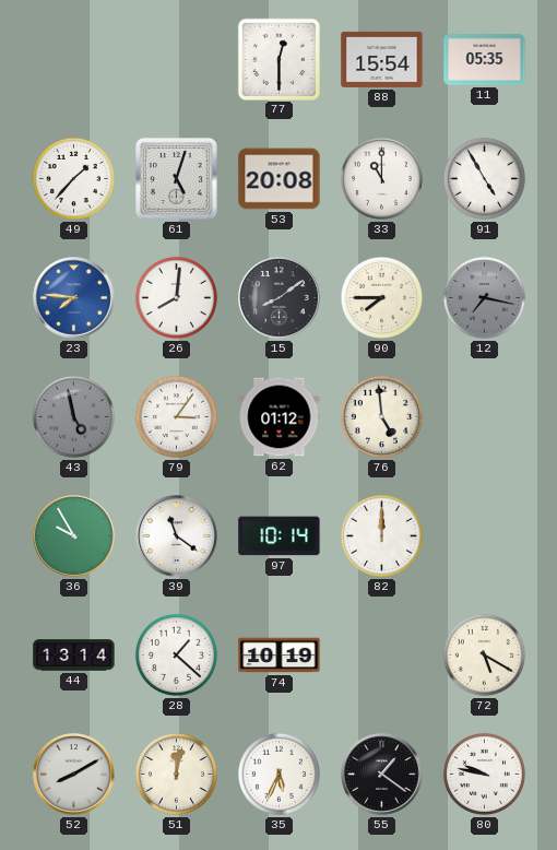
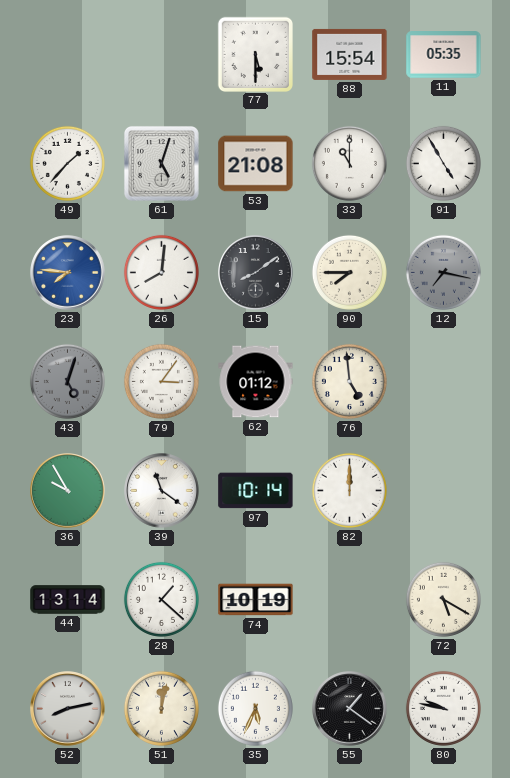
77: 12:30 -> 5:30
53: 20:08 -> 21:08
43: 4:58 -> 5:03
52: 8:10 -> 8:13
